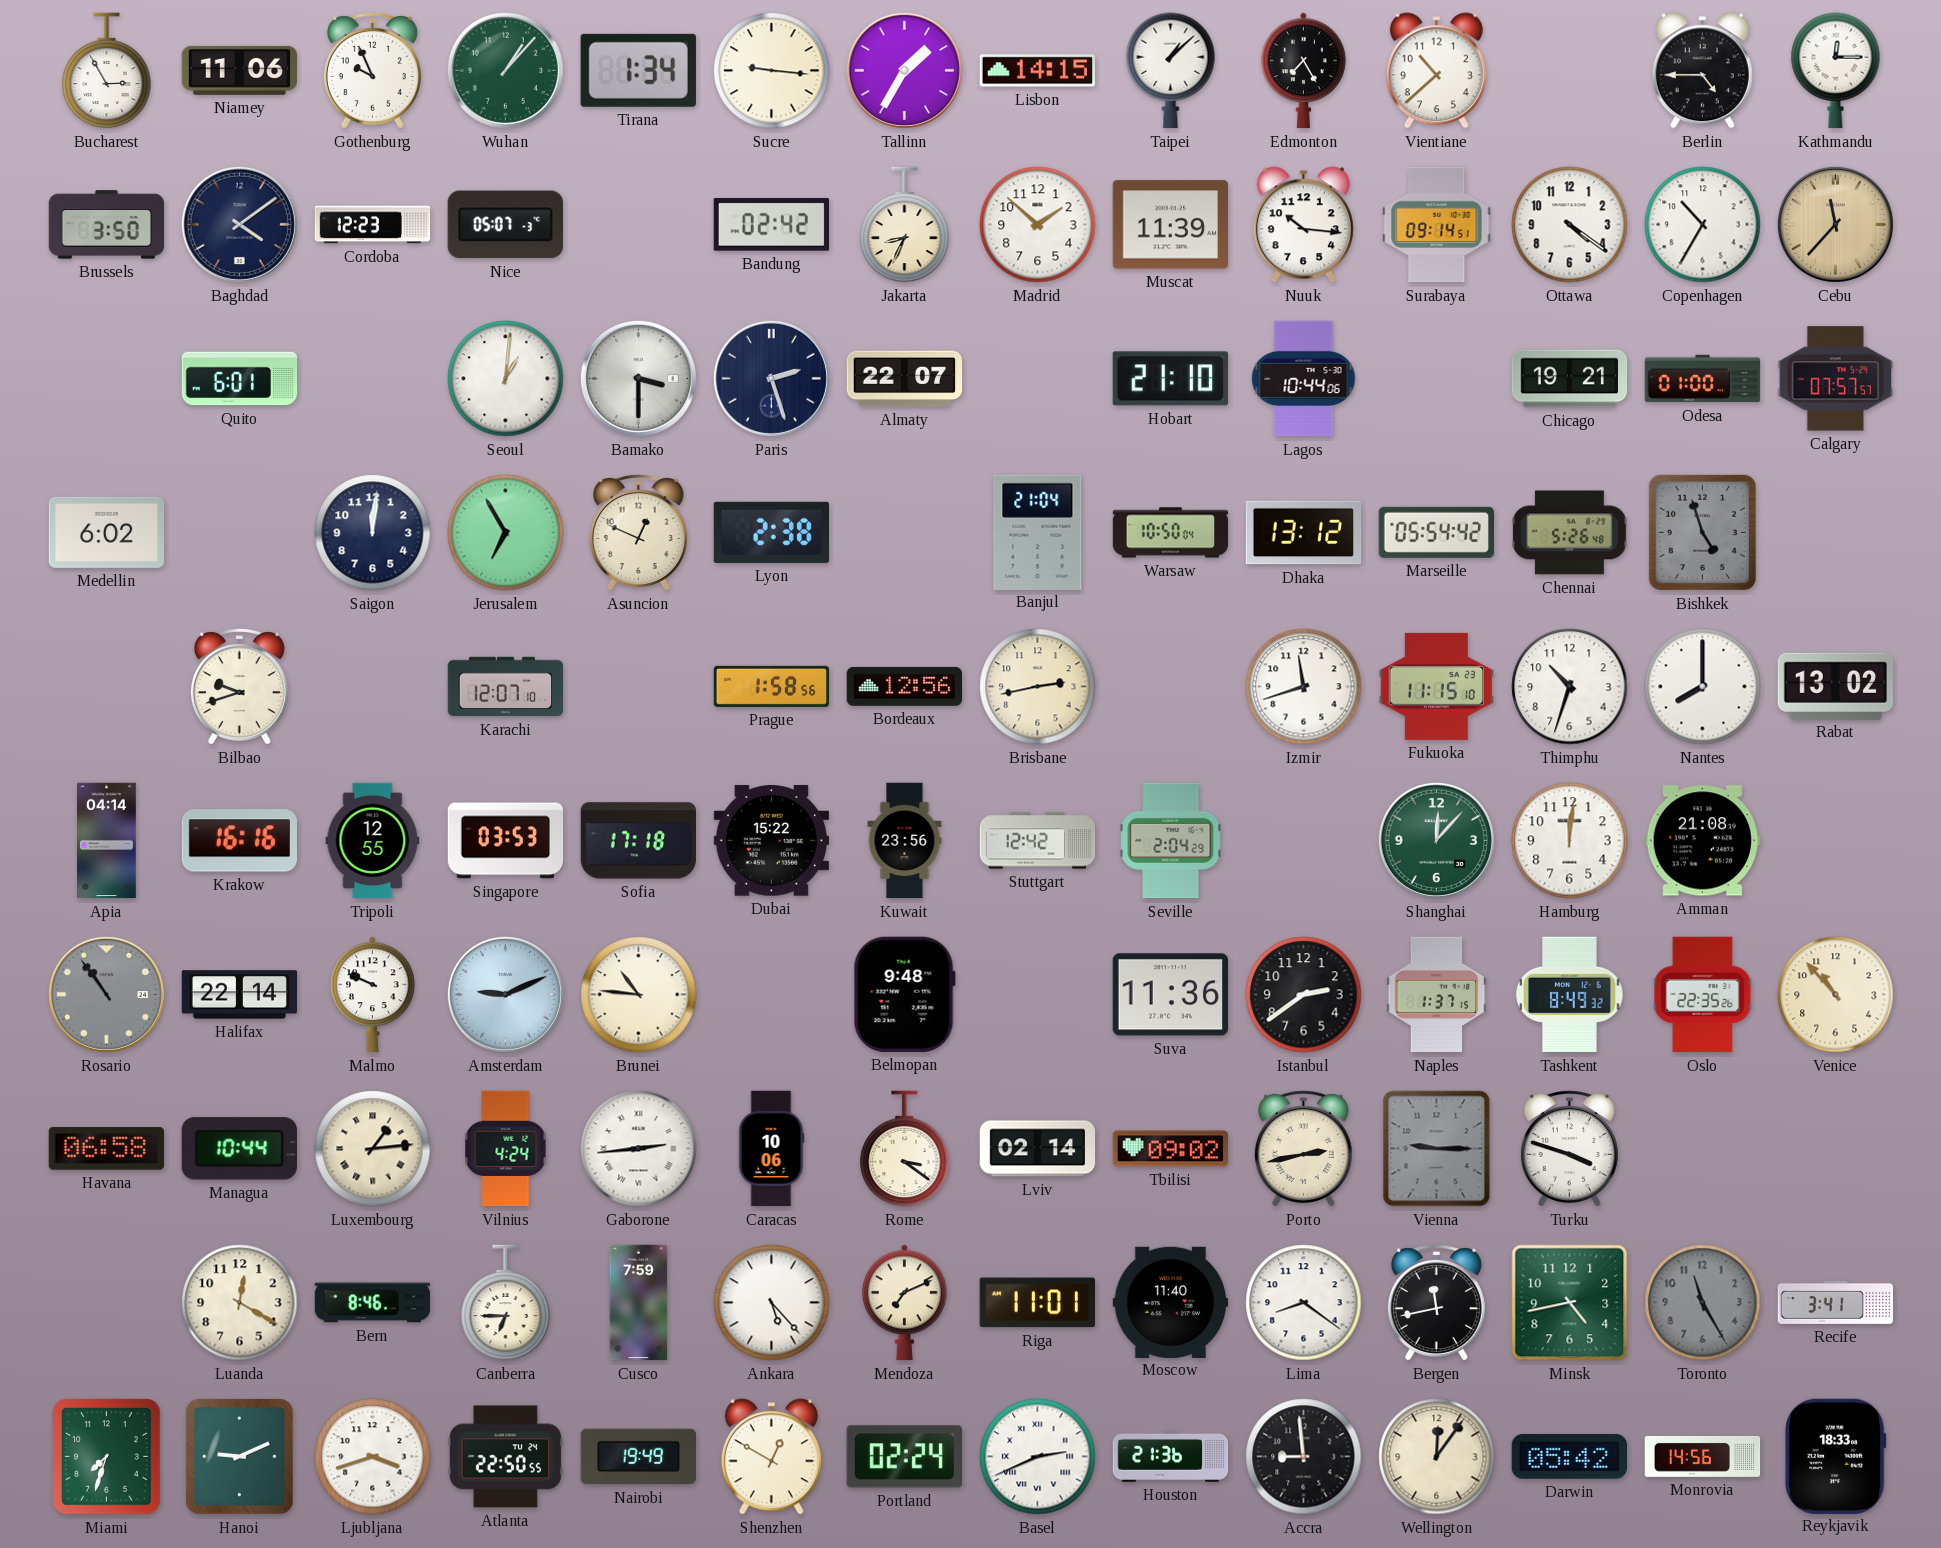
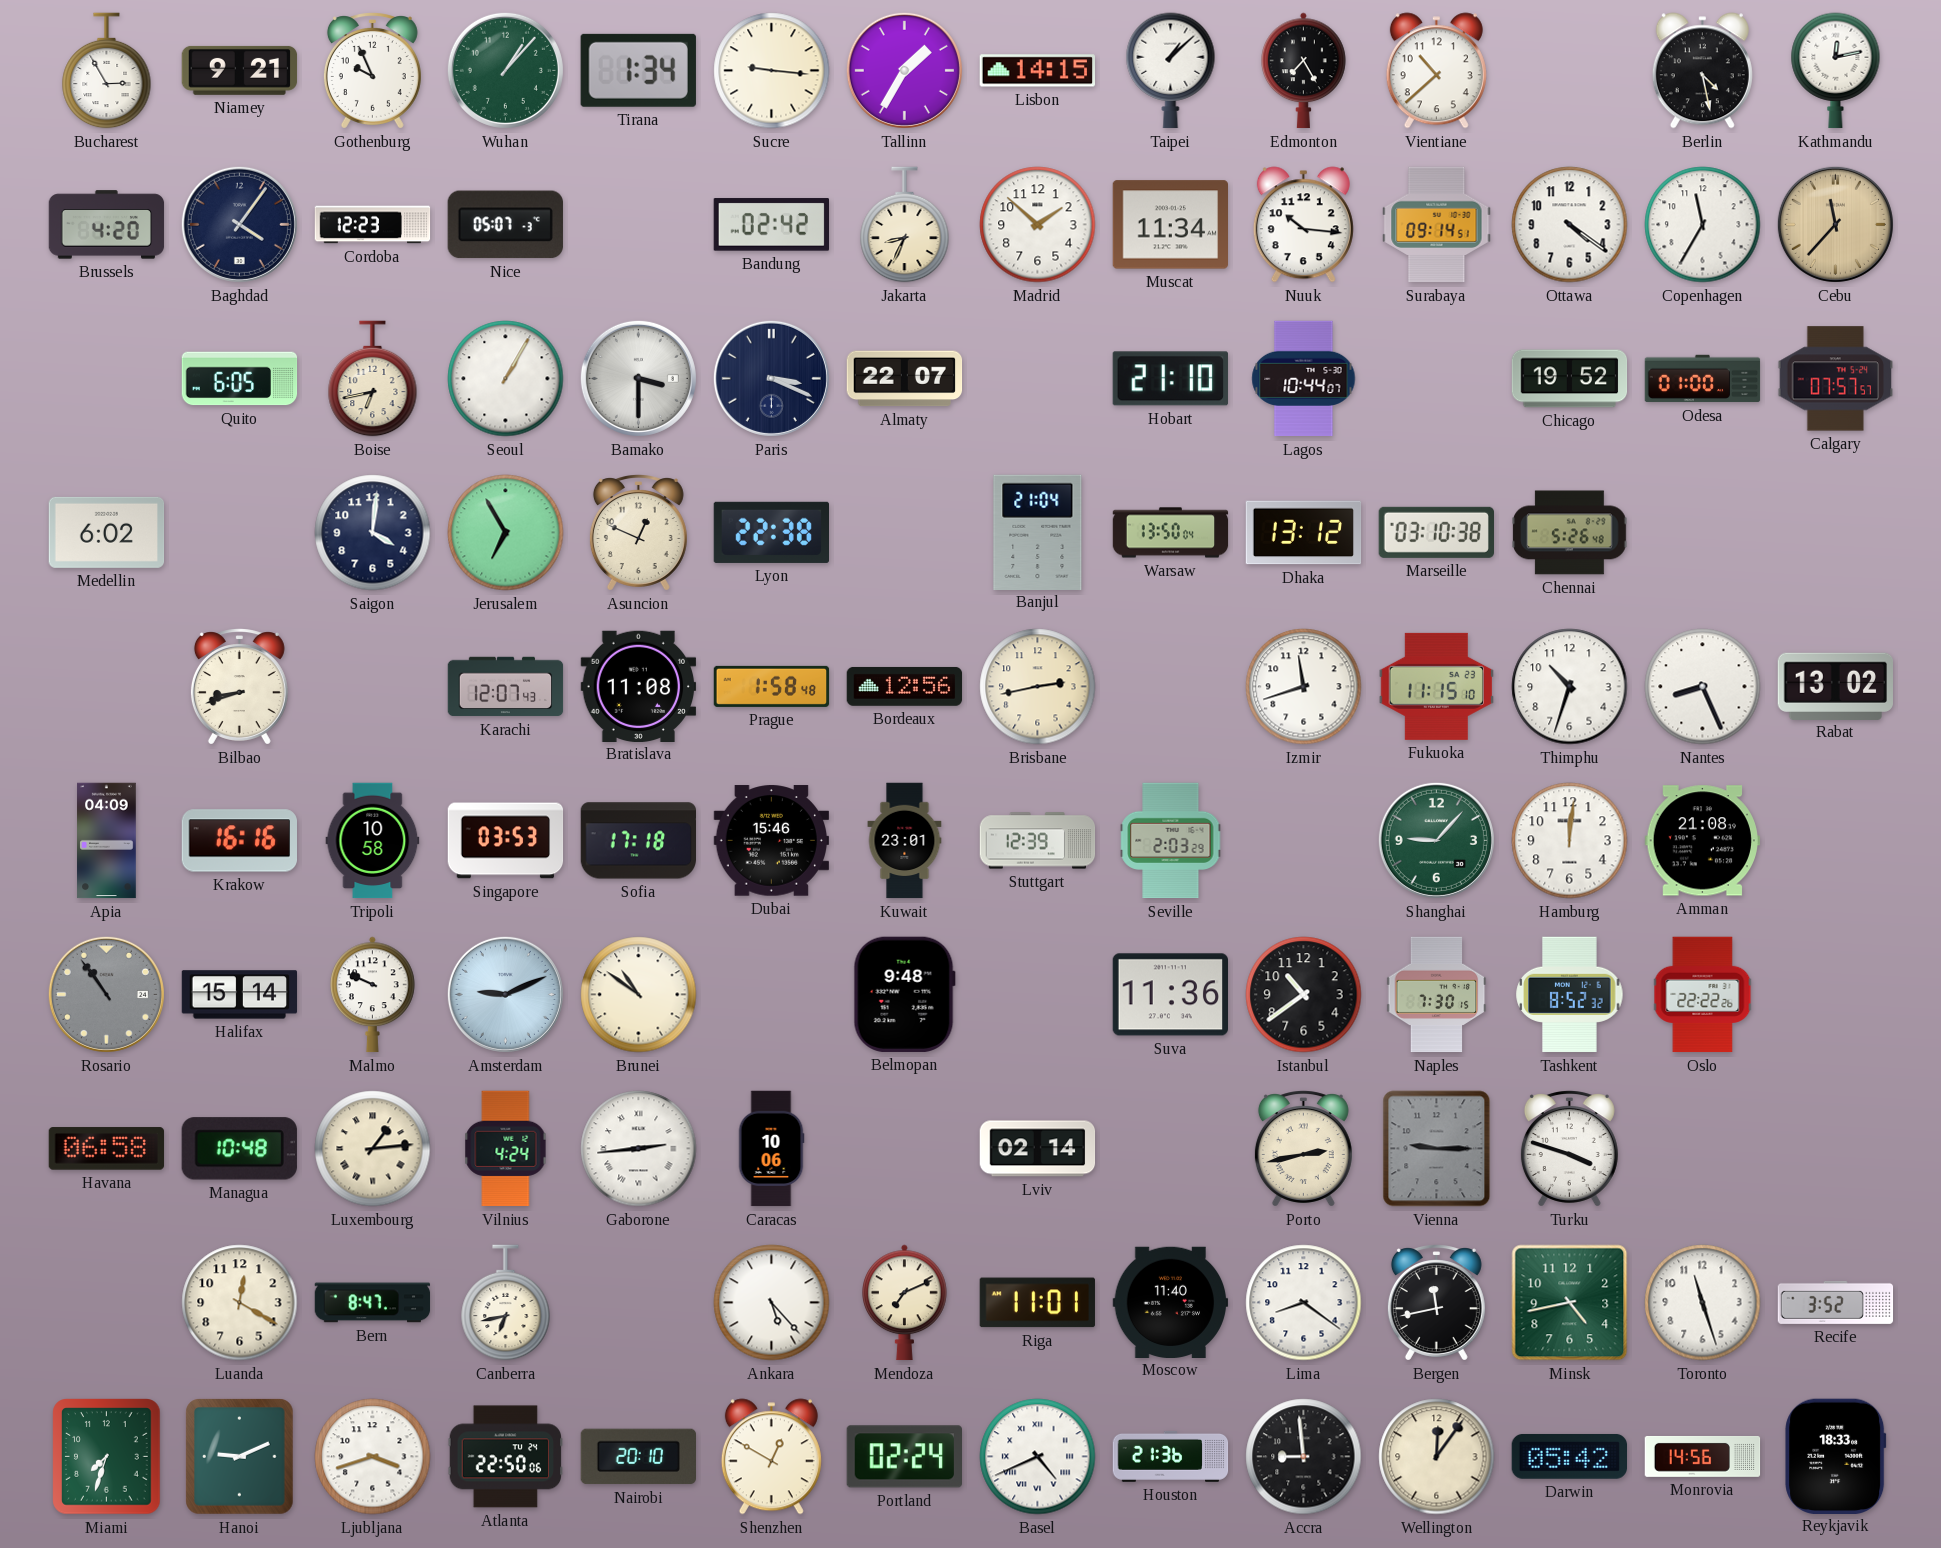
Niamey: 11:06 -> 9:21
Berlin: 4:45 -> 4:28
Kathmandu: 12:15 -> 12:13
Brussels: 3:50 -> 4:20
Baghdad: 4:09 -> 4:06
Muscat: 11:39 -> 11:34
Copenhagen: 10:35 -> 11:35
Quito: 6:01 -> 6:05
Boise: none -> 6:43
Seoul: 1:01 -> 1:05
Paris: 2:27 -> 3:19
Lagos: 10:44:06 -> 10:44:07
Chicago: 19:21 -> 19:52
Saigon: 12:01 -> 4:01
Lyon: 2:38 -> 22:38
Warsaw: 10:50 -> 13:50
Marseille: 05:54 -> 03:10
Bishkek: 4:57 -> none
Bilbao: 9:42 -> 8:42
Karachi: 12:07:10 -> 12:07:43
Bratislava: none -> 11:08
Prague: 1:58:56 -> 1:58:48
Nantes: 8:00 -> 8:26
Apia: 04:14 -> 04:09
Tripoli: 12:55 -> 10:58
Dubai: 15:22 -> 15:46
Kuwait: 23:56 -> 23:01
Stuttgart: 12:42 -> 12:39
Seville: 2:04 -> 2:03
Shanghai: 12:07 -> 9:07
Halifax: 22:14 -> 15:14
Brunei: 10:46 -> 10:51
Istanbul: 2:39 -> 10:39
Naples: 1:37 -> 7:30
Tashkent: 8:49 -> 8:52
Oslo: 22:35 -> 22:22
Venice: 10:53 -> none
Managua: 10:44 -> 10:48
Rome: 3:21 -> none
Tbilisi: 09:02 -> none
Bern: 8:46 -> 8:47
Canberra: 6:45 -> 6:43
Cusco: 7:59 -> none
Toronto: 11:25 -> 11:27
Toronto dial: grey -> white
Recife: 3:41 -> 3:52
Atlanta: 22:50:55 -> 22:50:06
Nairobi: 19:49 -> 20:10
Basel: 2:41 -> 4:41
